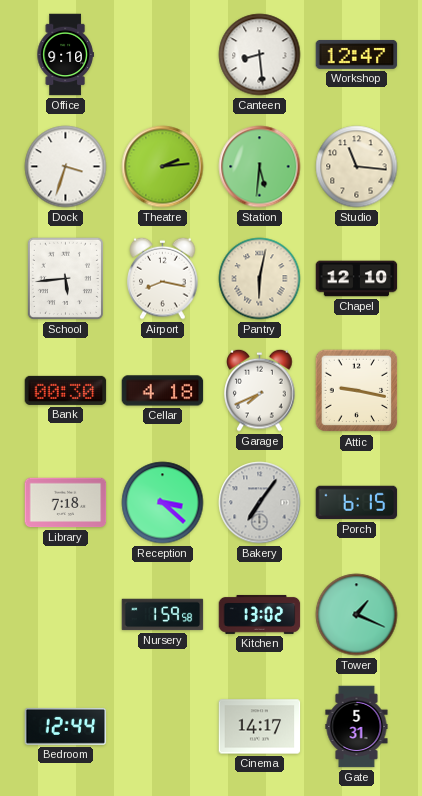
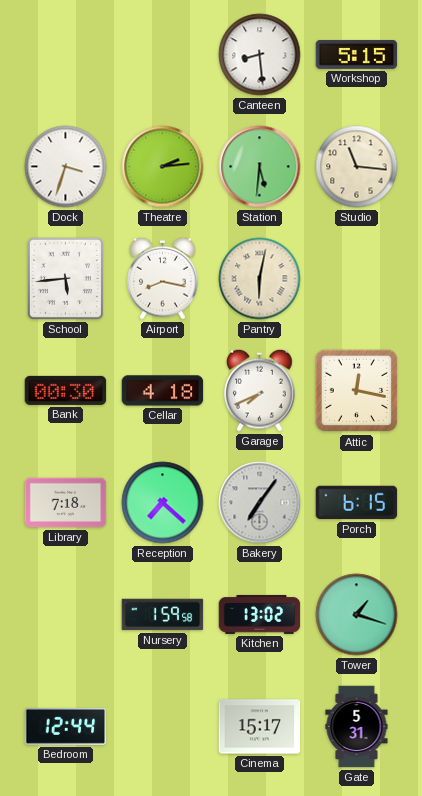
Office: 9:10 -> none
Workshop: 12:47 -> 5:15
Chapel: 12:10 -> none
Attic: 9:17 -> 12:17
Reception: 3:22 -> 7:22
Tower: 1:19 -> 1:18
Cinema: 14:17 -> 15:17
